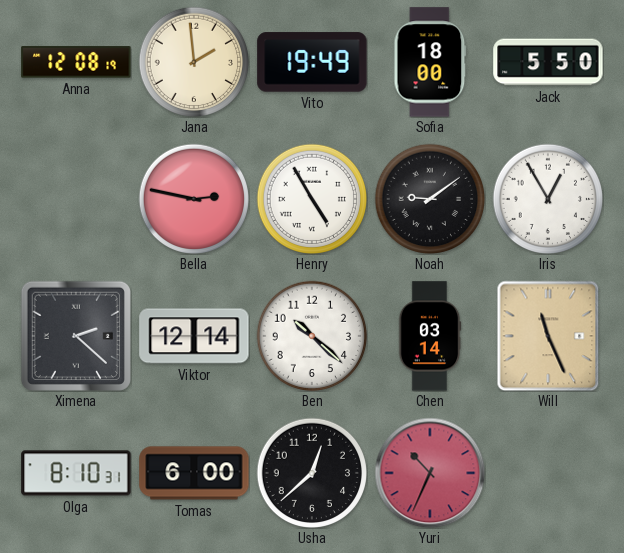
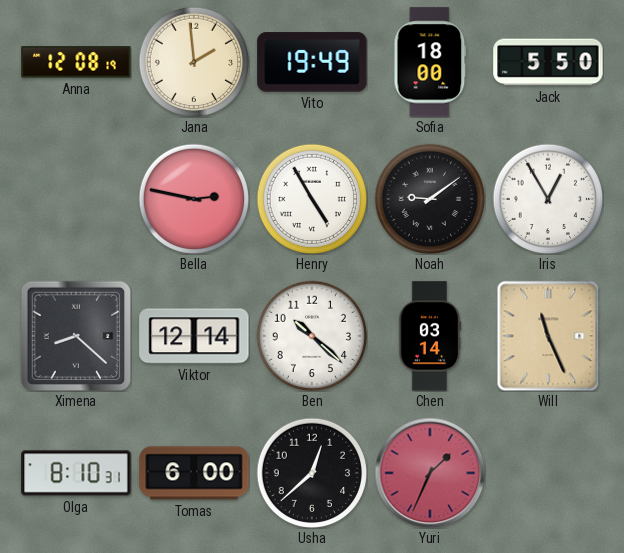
Ximena: 2:22 -> 8:22
Yuri: 10:34 -> 1:34
